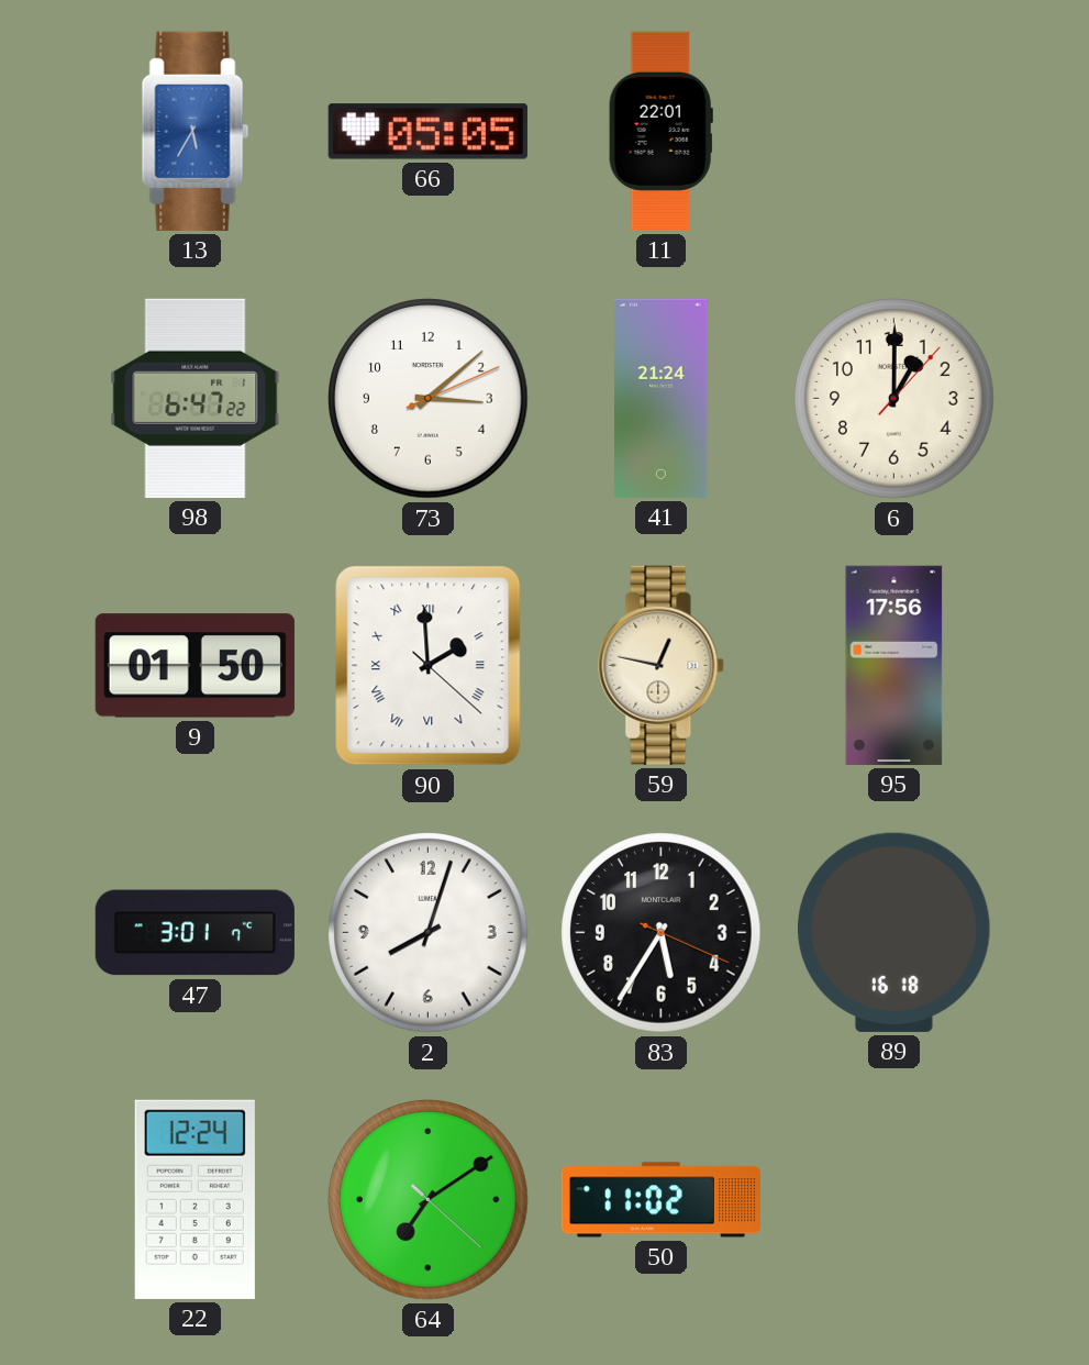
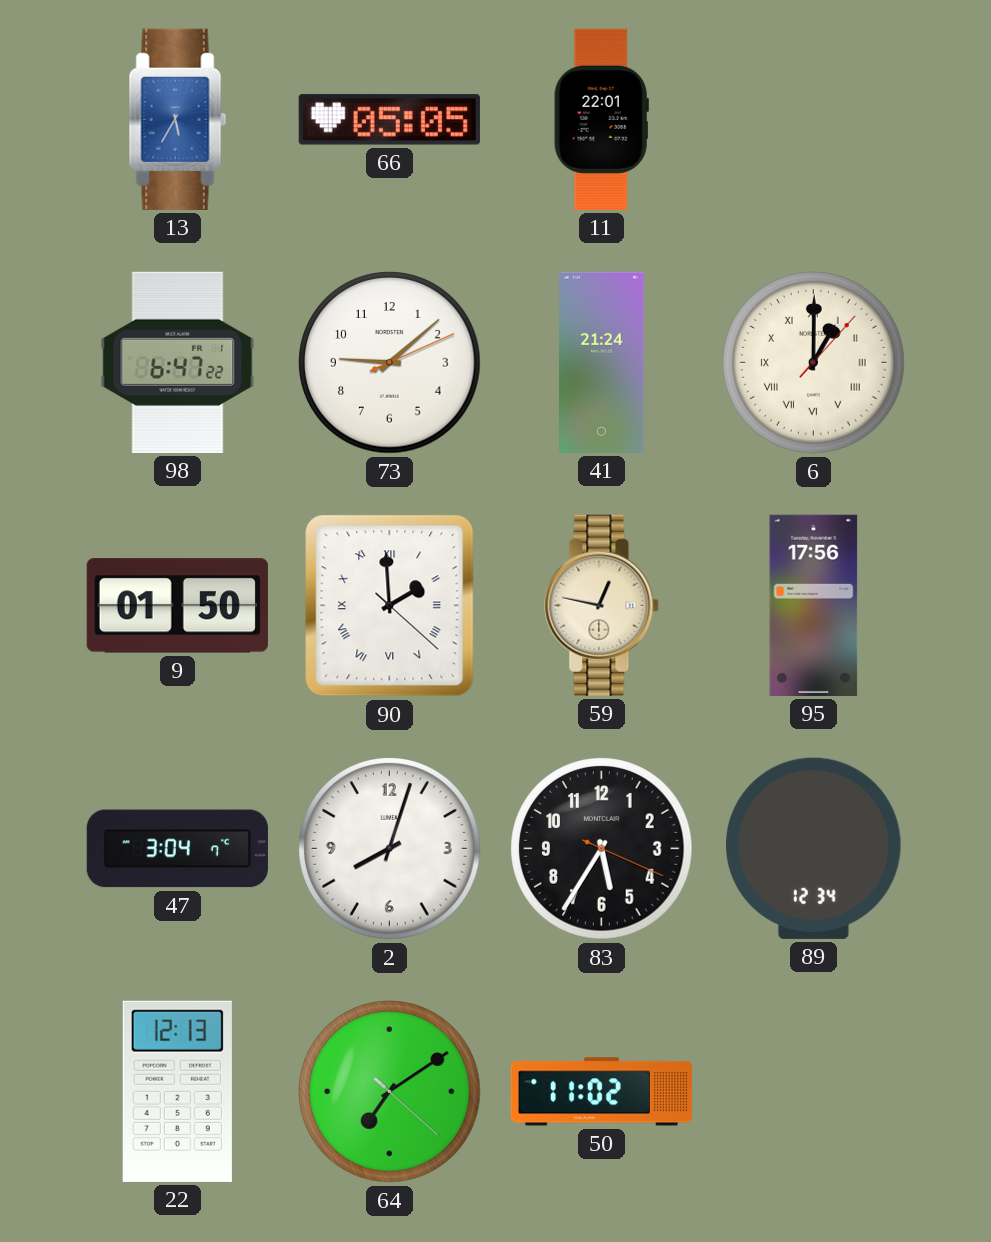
73: 3:08 -> 9:08
6 numerals: Arabic -> Roman
47: 3:01 -> 3:04
89: 16:18 -> 12:34
22: 12:24 -> 12:13
